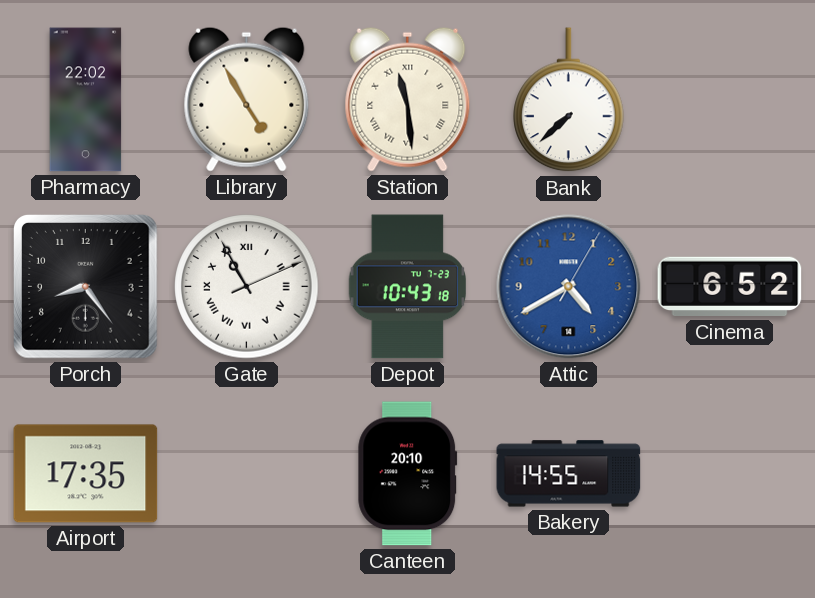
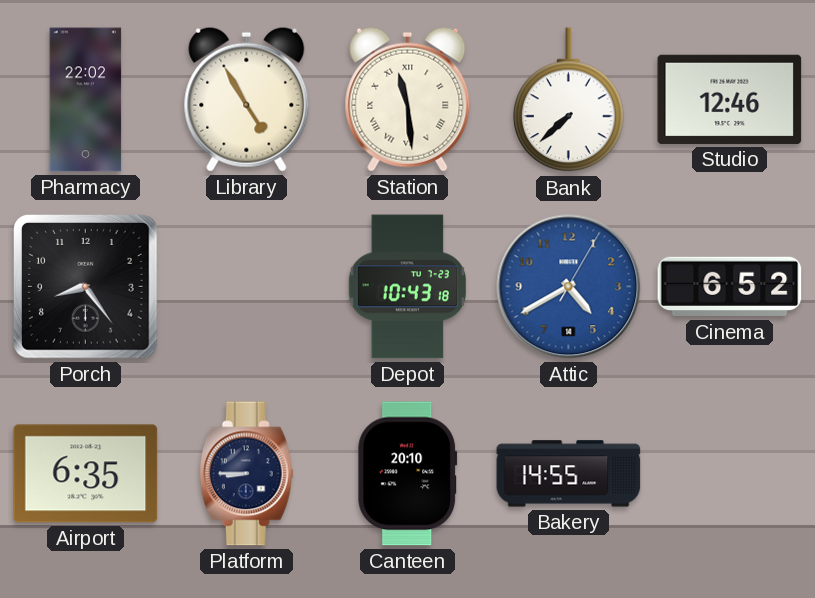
Studio: none -> 12:46
Gate: 10:55 -> none
Airport: 17:35 -> 6:35
Platform: none -> 8:45
